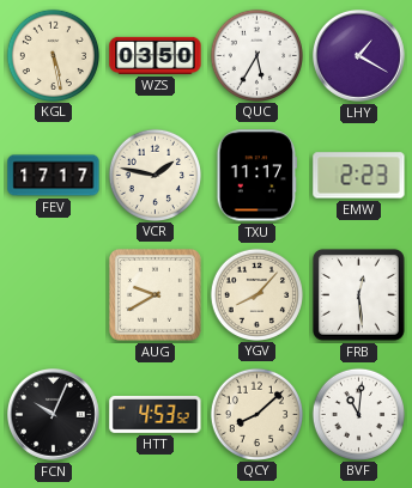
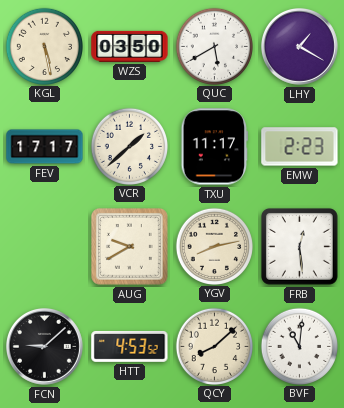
QUC: 5:35 -> 5:40
VCR: 1:47 -> 1:38
YGV: 8:07 -> 8:13
FCN: 10:04 -> 9:08
